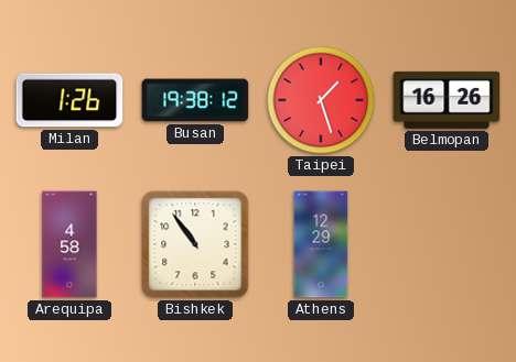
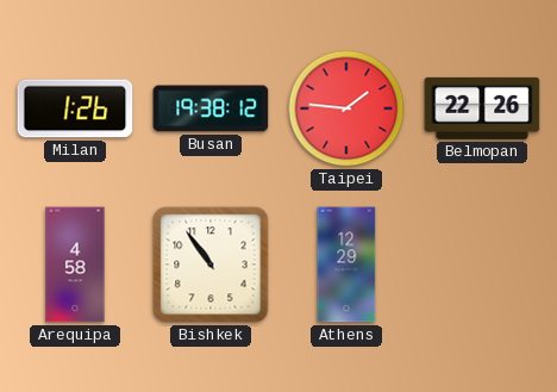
Taipei: 1:27 -> 1:46
Belmopan: 16:26 -> 22:26
